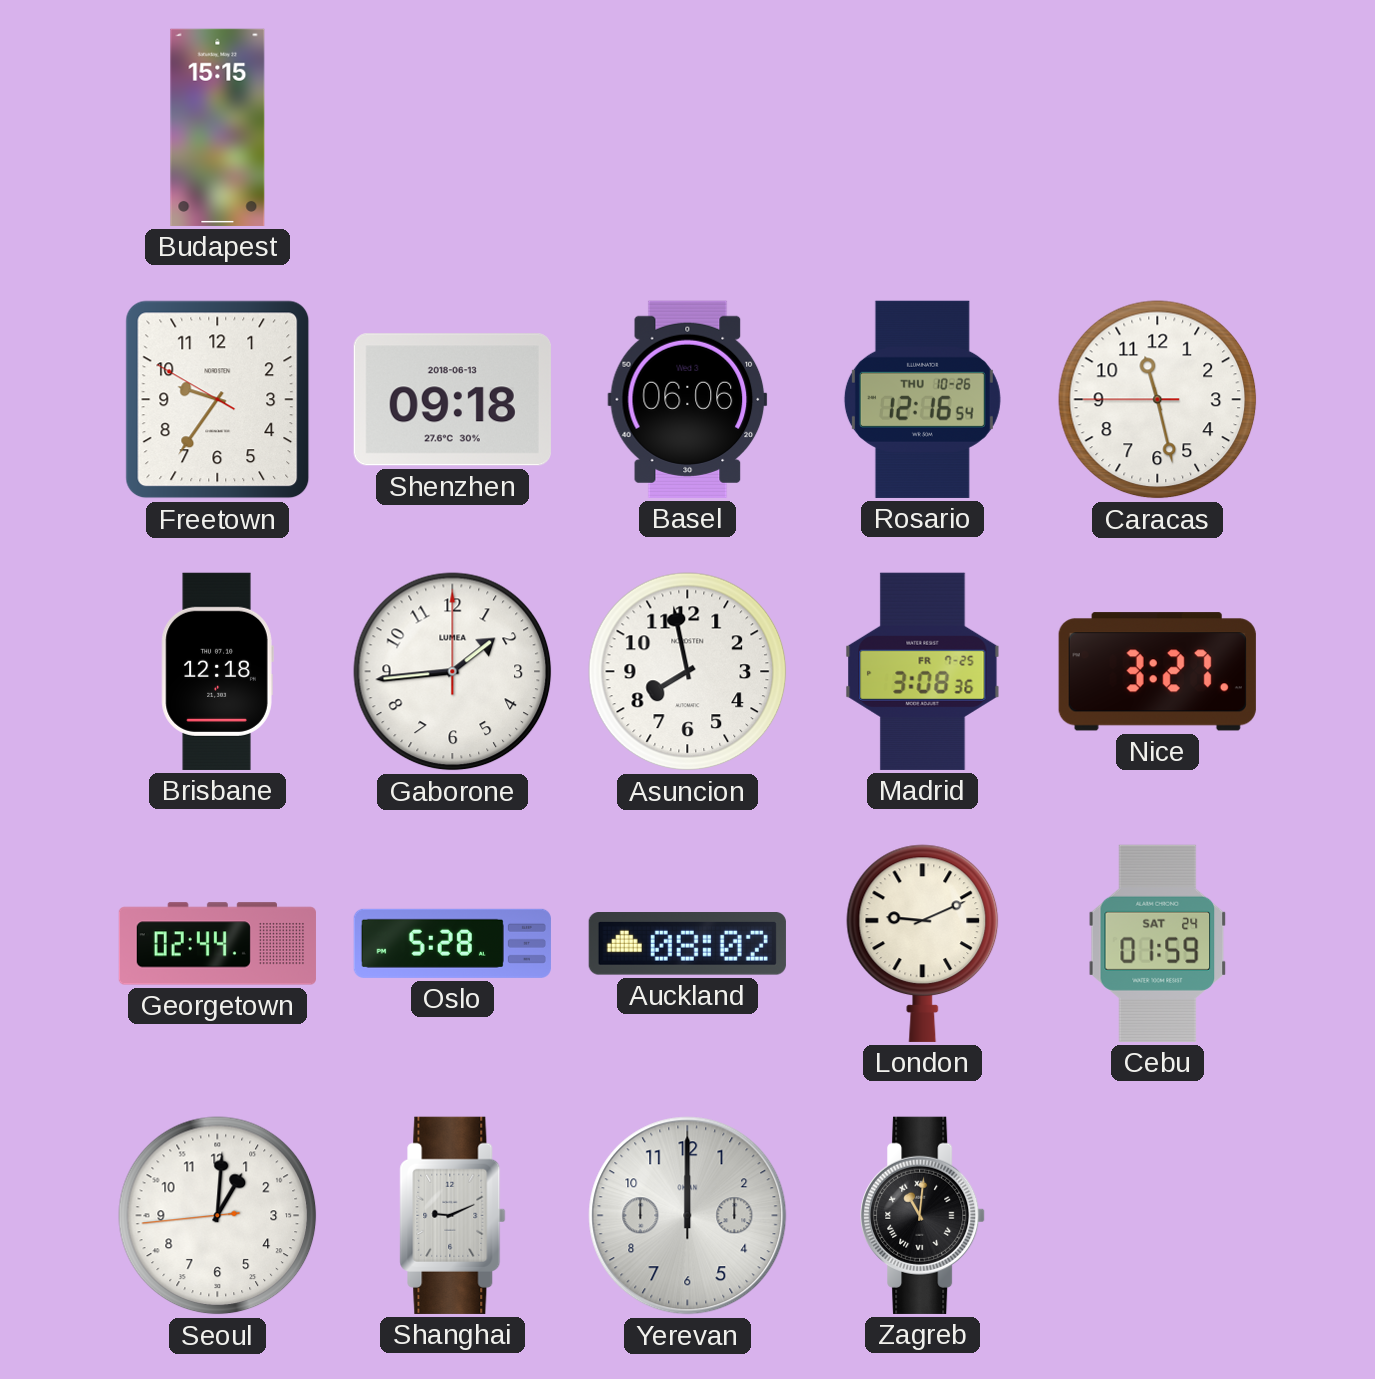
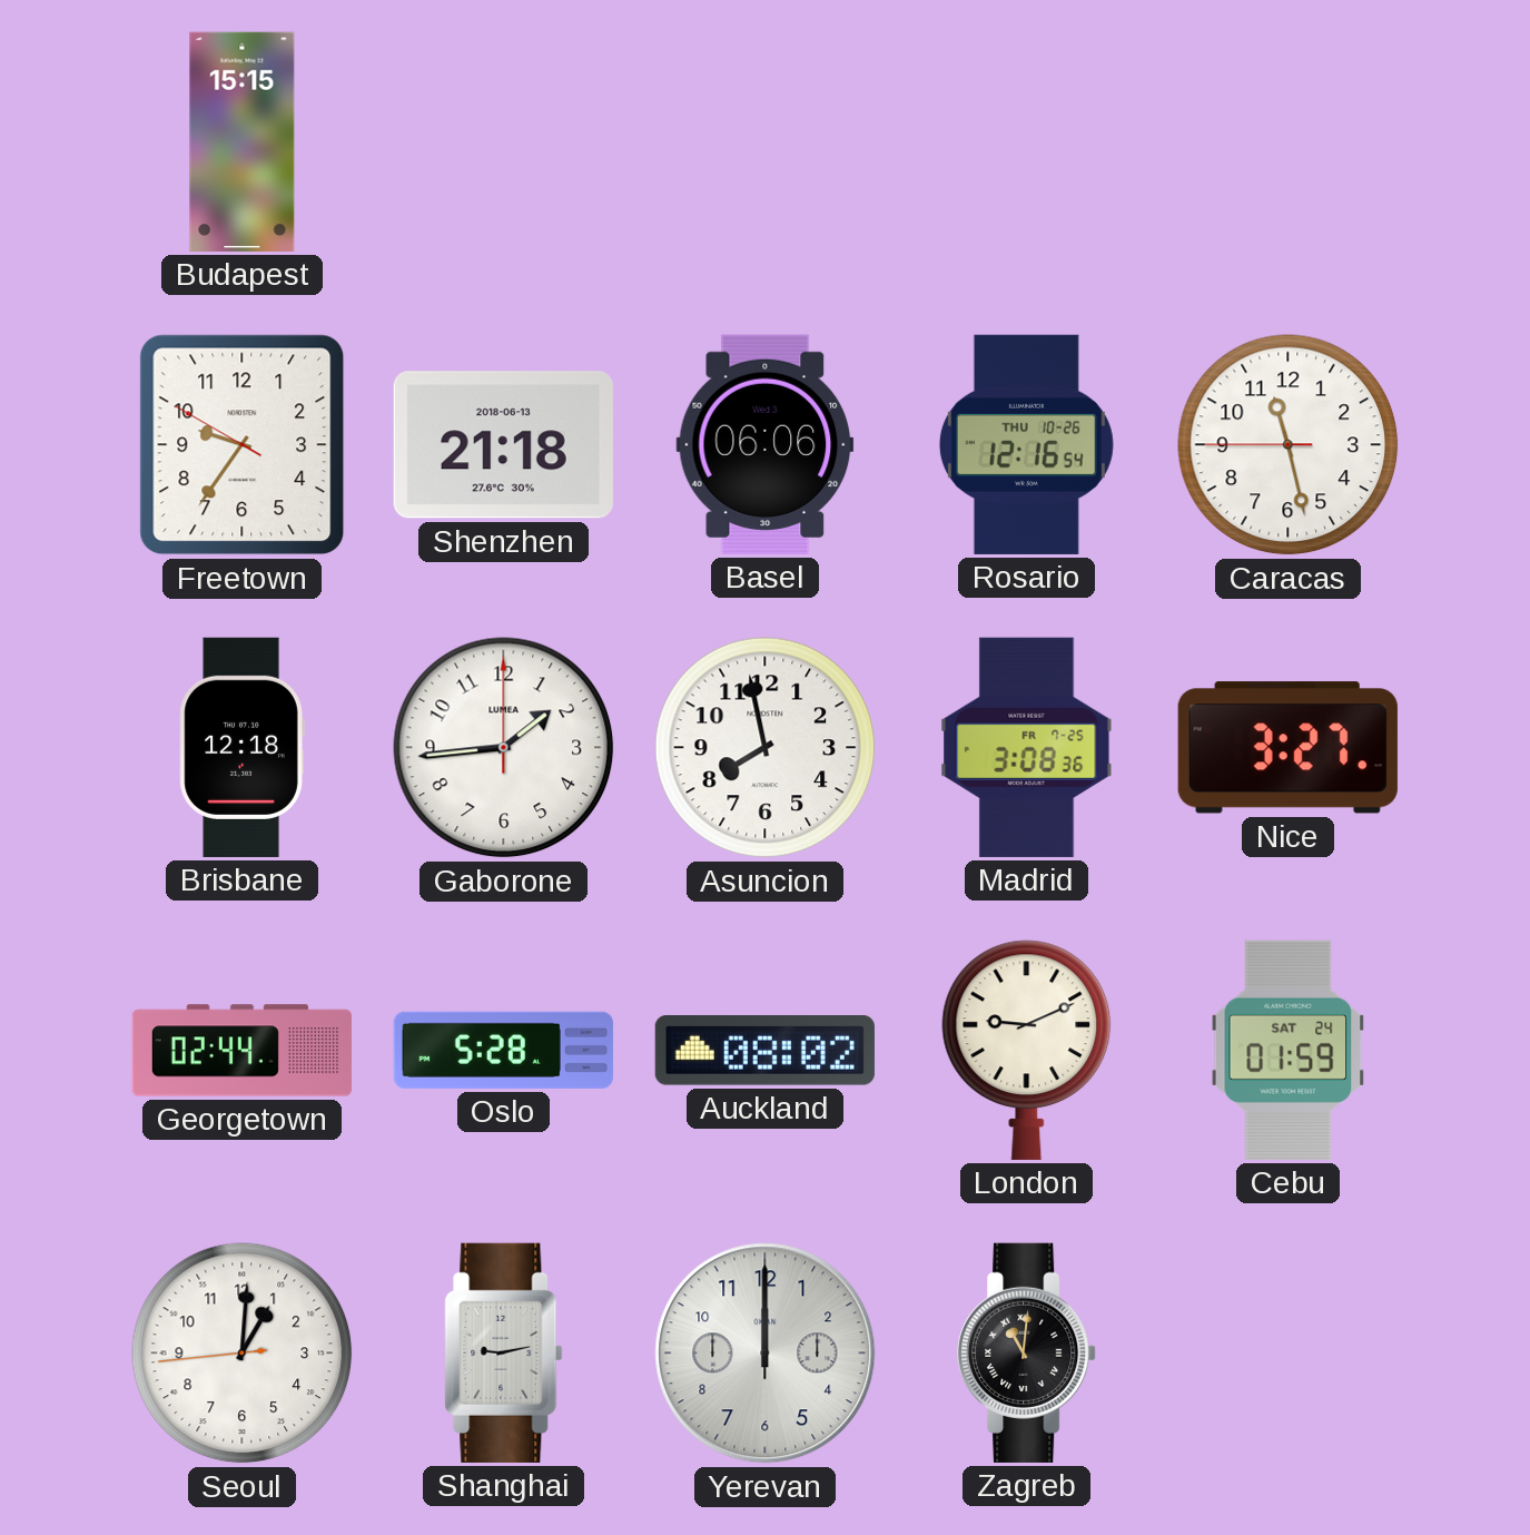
Shenzhen: 09:18 -> 21:18
Shanghai: 9:11 -> 9:13
